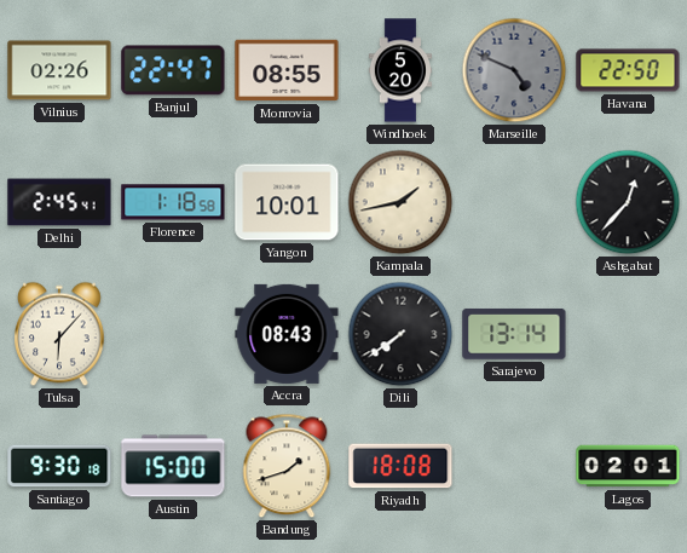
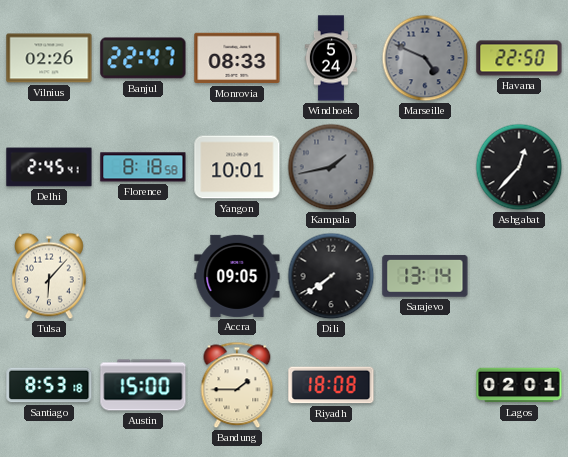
Monrovia: 08:55 -> 08:33
Windhoek: 5:20 -> 5:24
Florence: 1:18 -> 8:18
Kampala dial: cream -> grey
Accra: 08:43 -> 09:05
Santiago: 9:30 -> 8:53
Bandung: 1:42 -> 1:45
